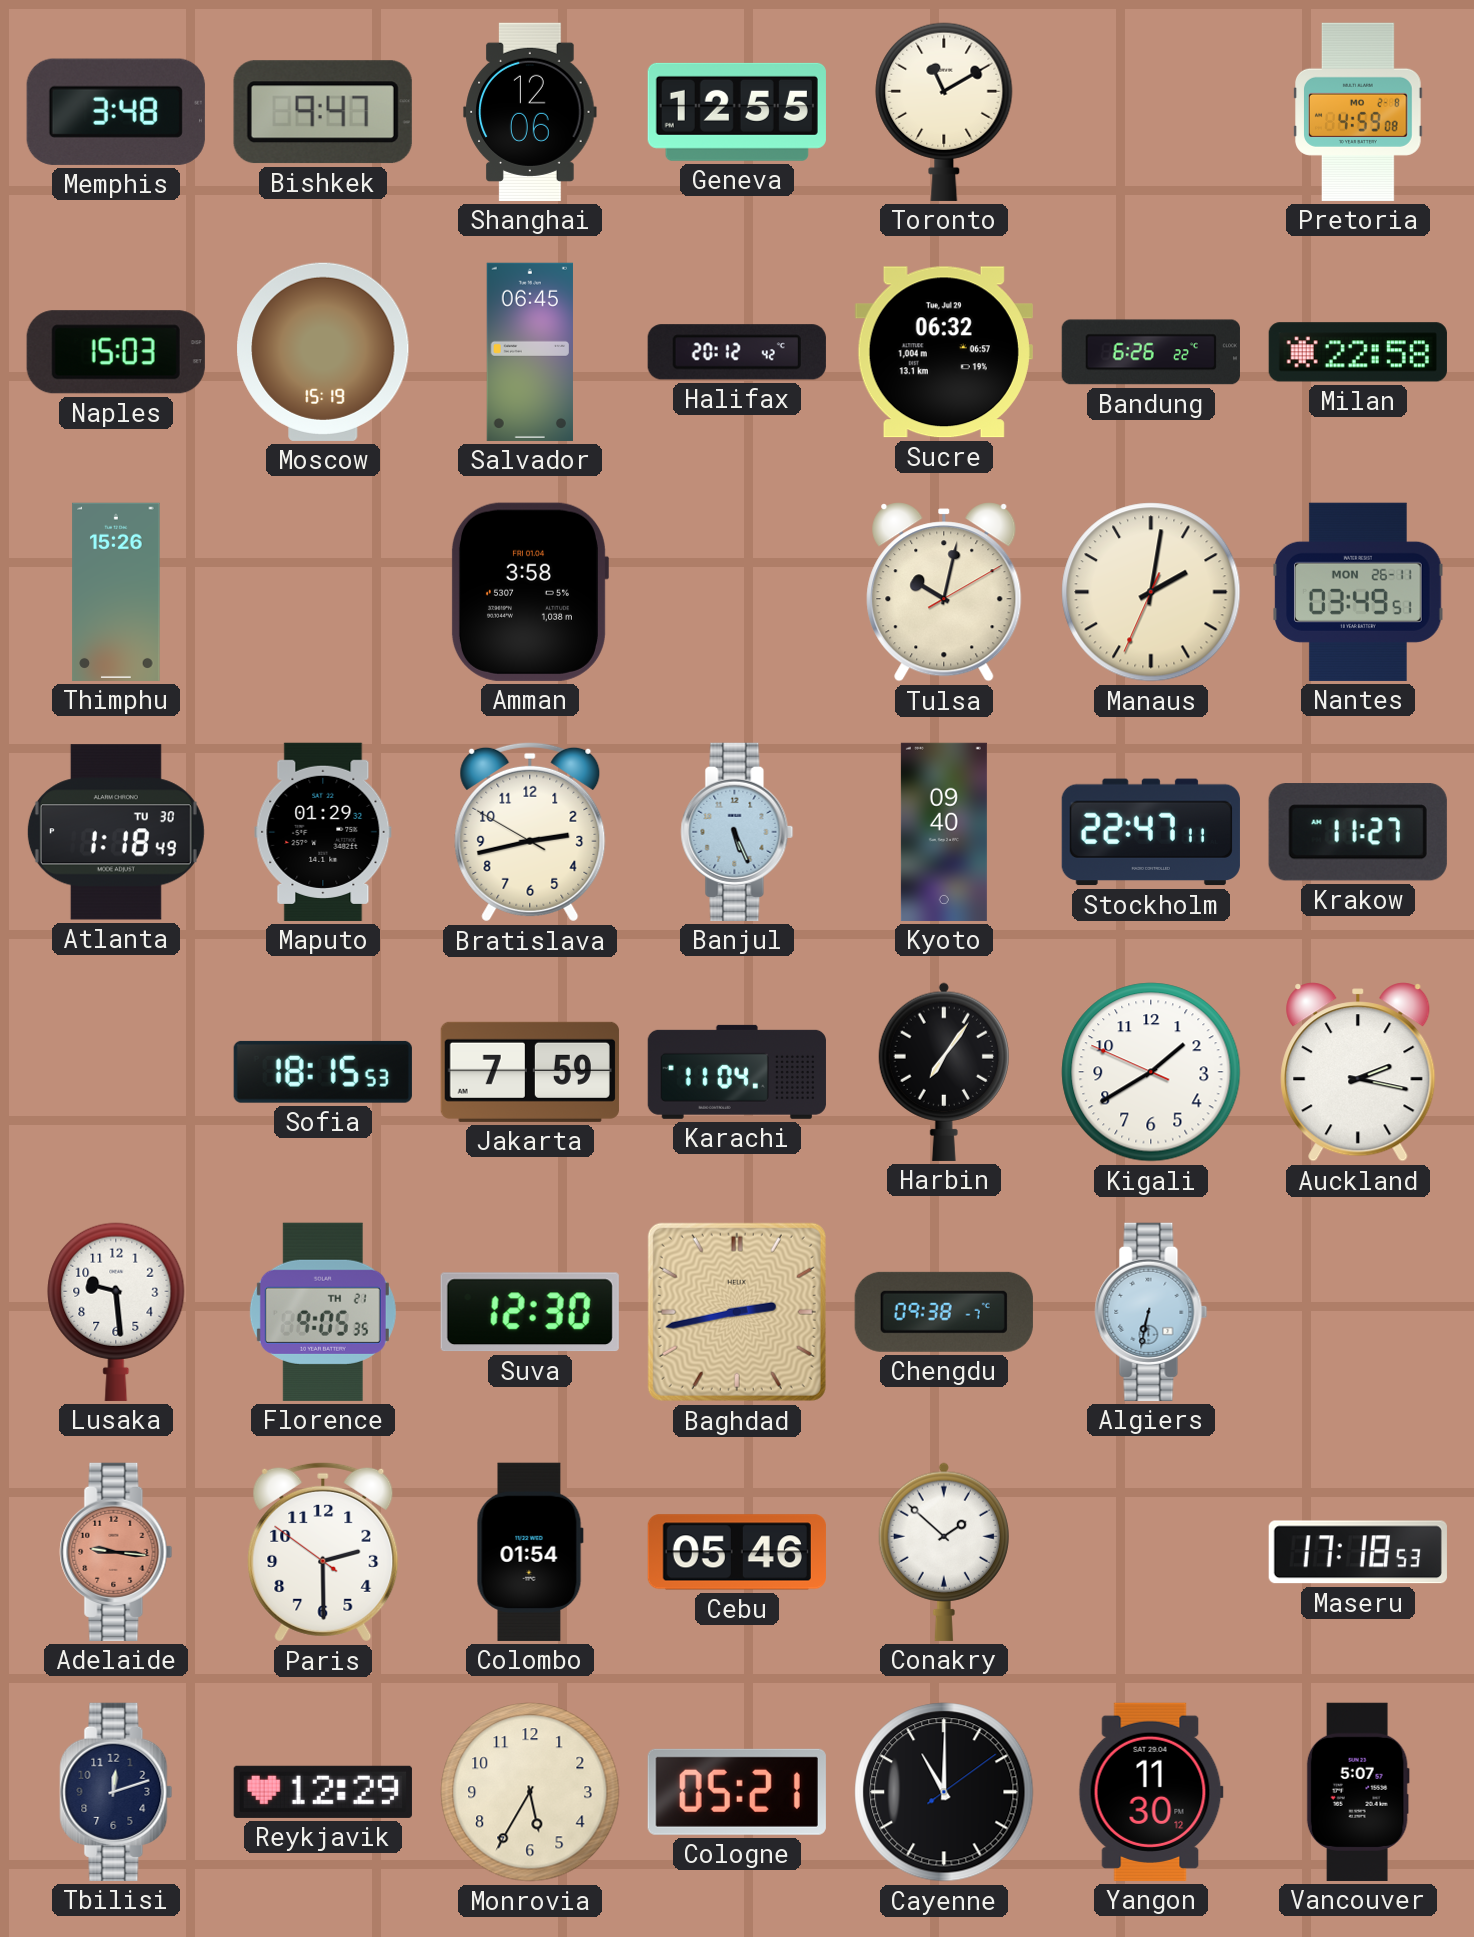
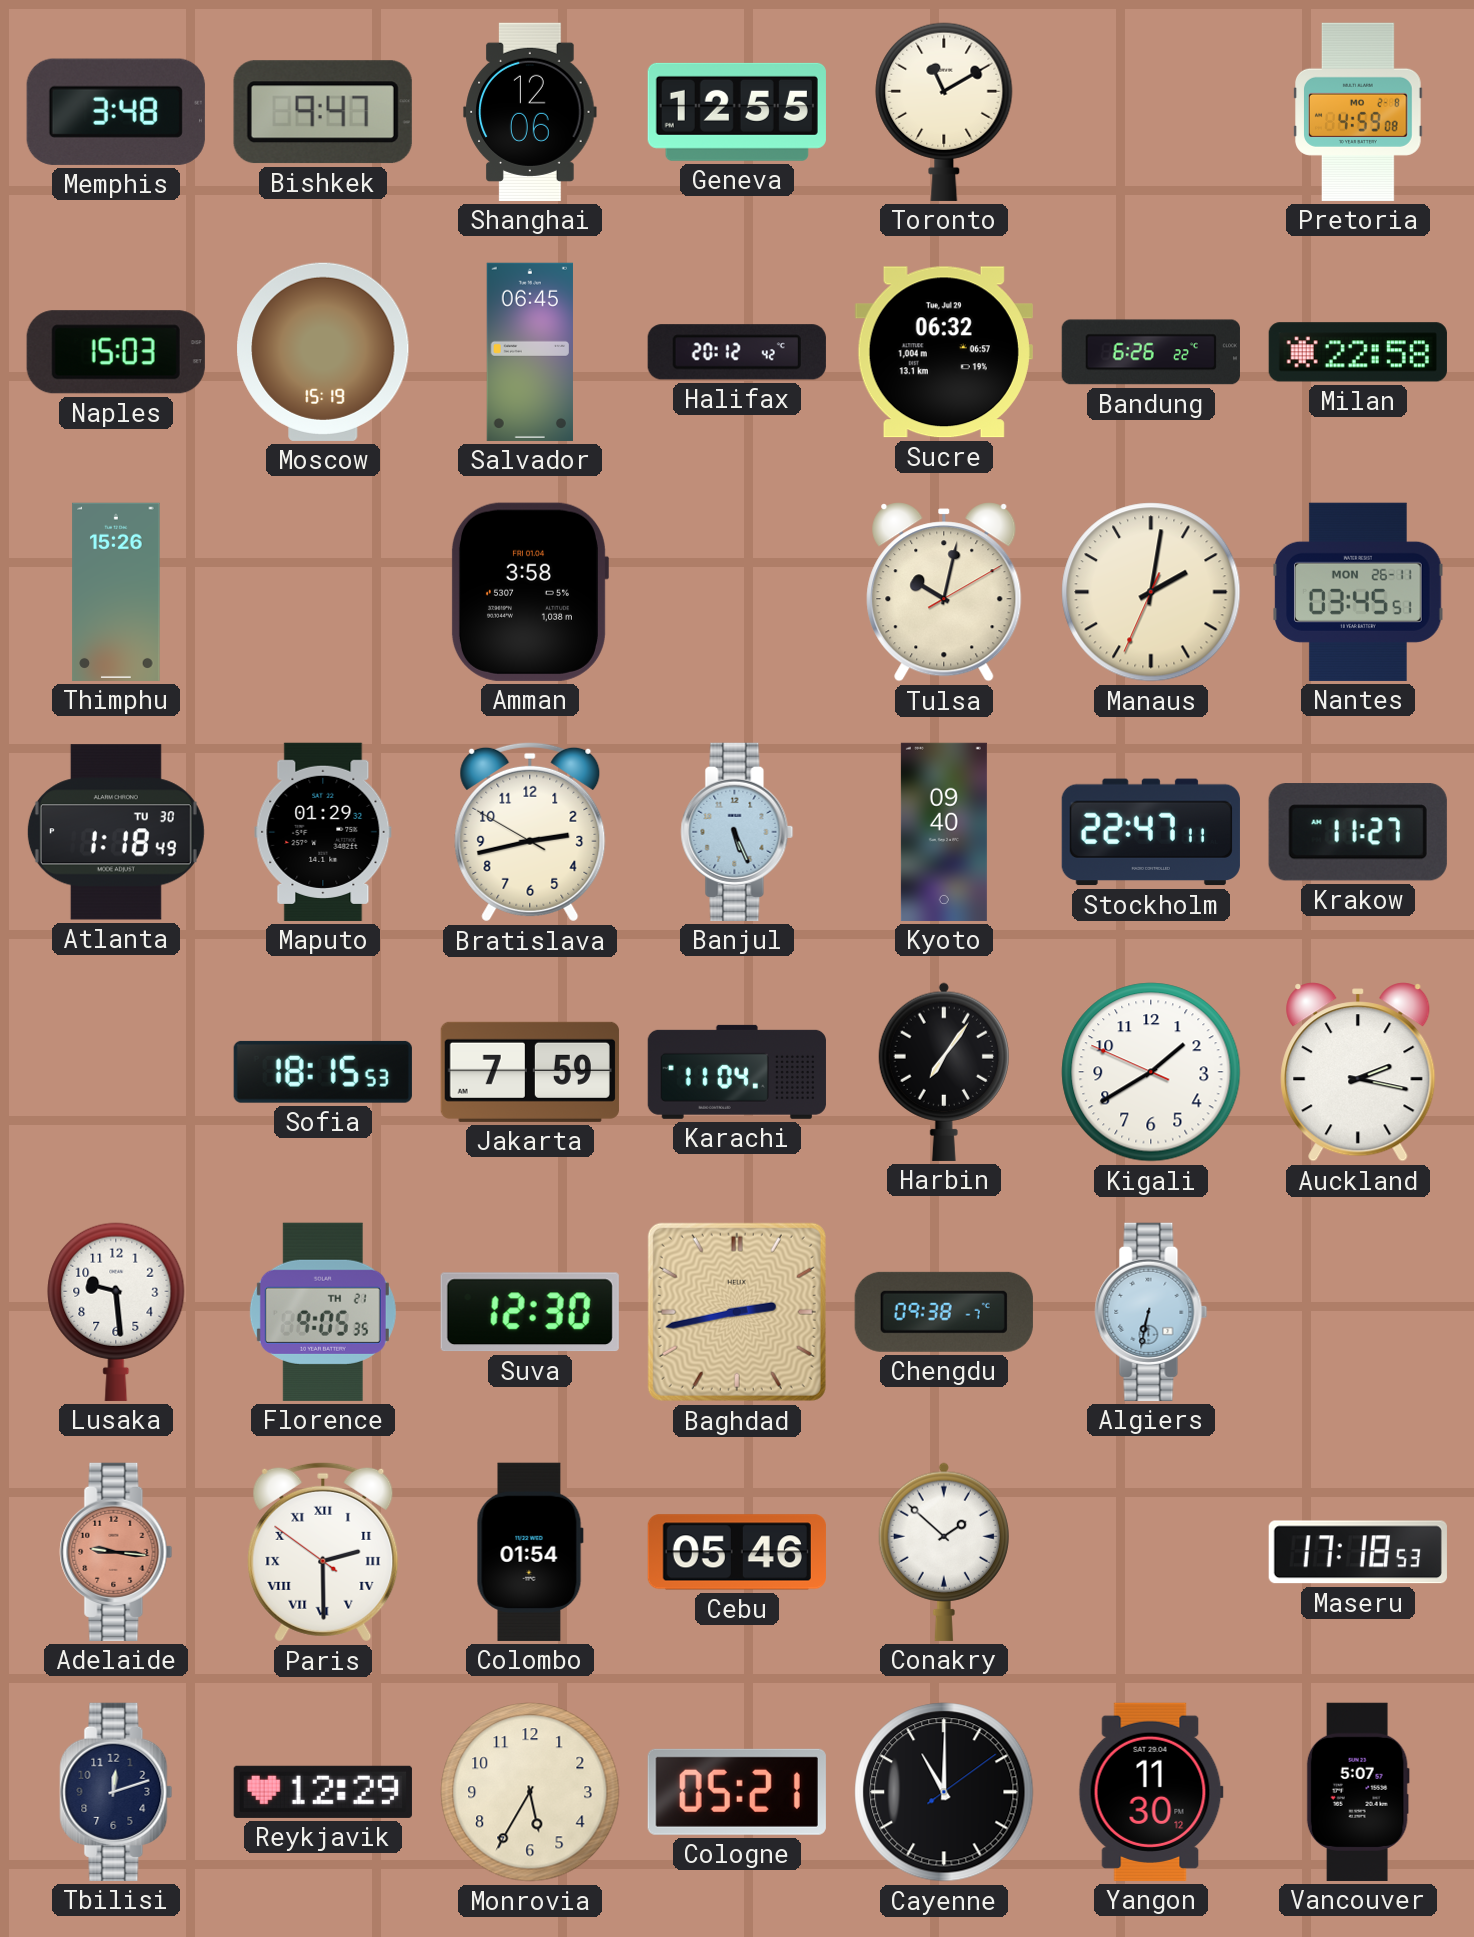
Nantes: 03:49 -> 03:45
Paris numerals: Arabic -> Roman
